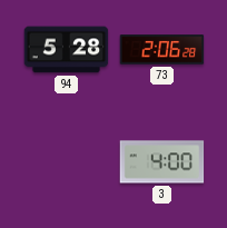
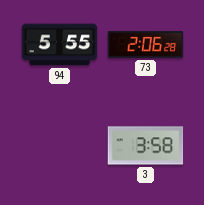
94: 5:28 -> 5:55
3: 4:00 -> 3:58
